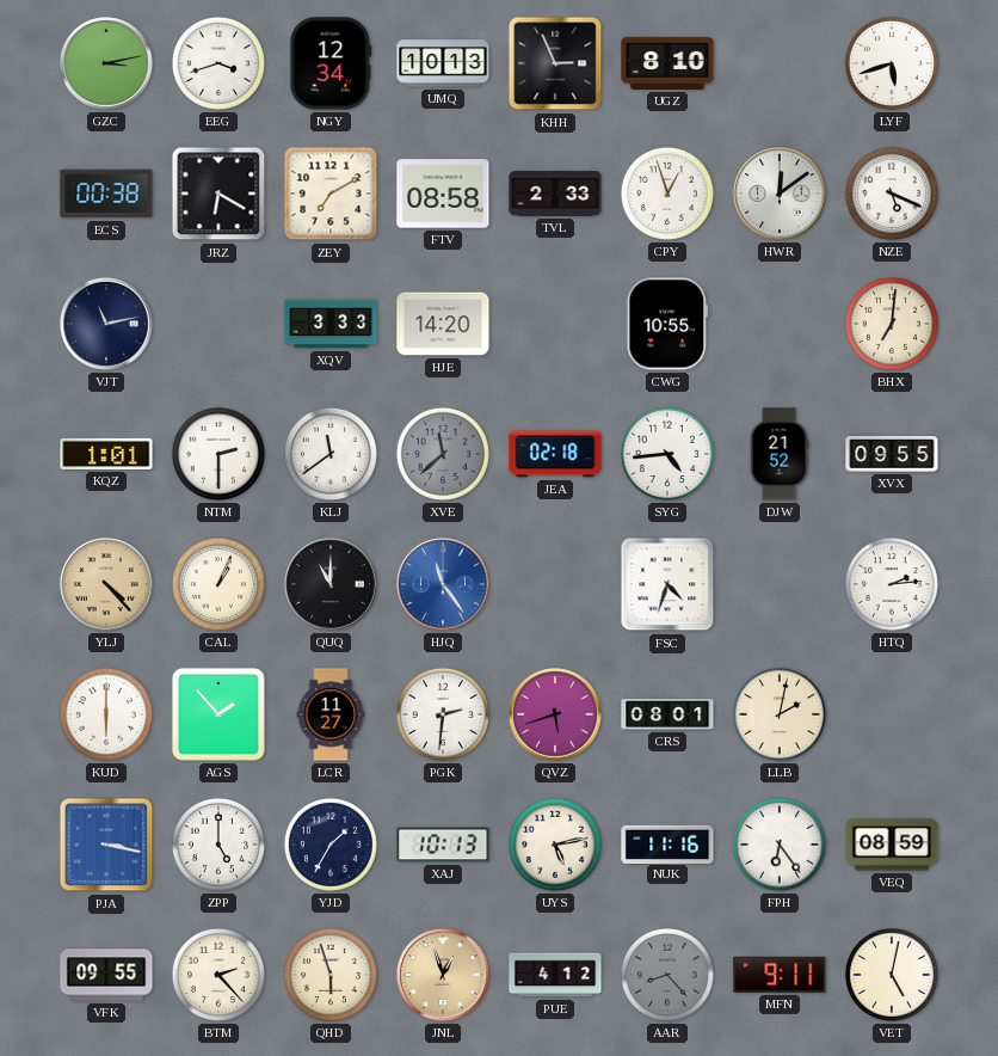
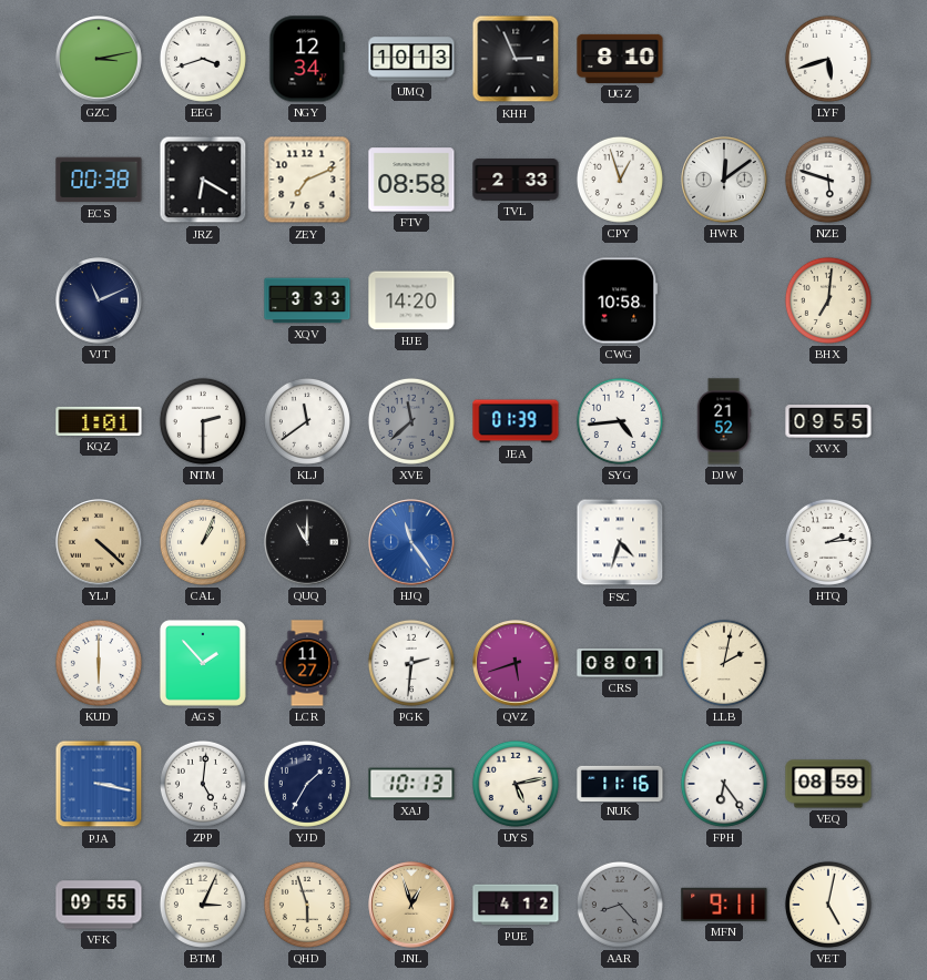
ZEY: 7:10 -> 7:11
NZE: 5:19 -> 5:48
VJT: 11:13 -> 11:11
CWG: 10:55 -> 10:58
JEA: 02:18 -> 01:39
YLJ: 4:23 -> 4:22
ZPP: 5:00 -> 5:01
BTM: 2:23 -> 3:04
